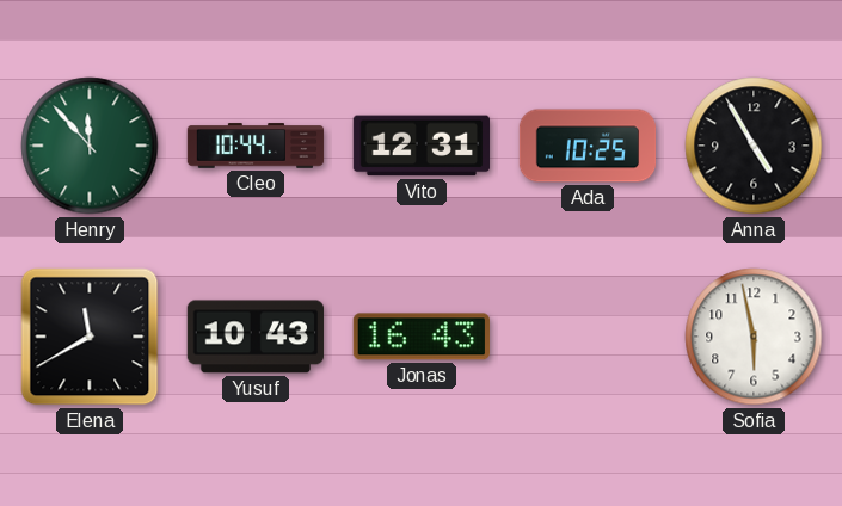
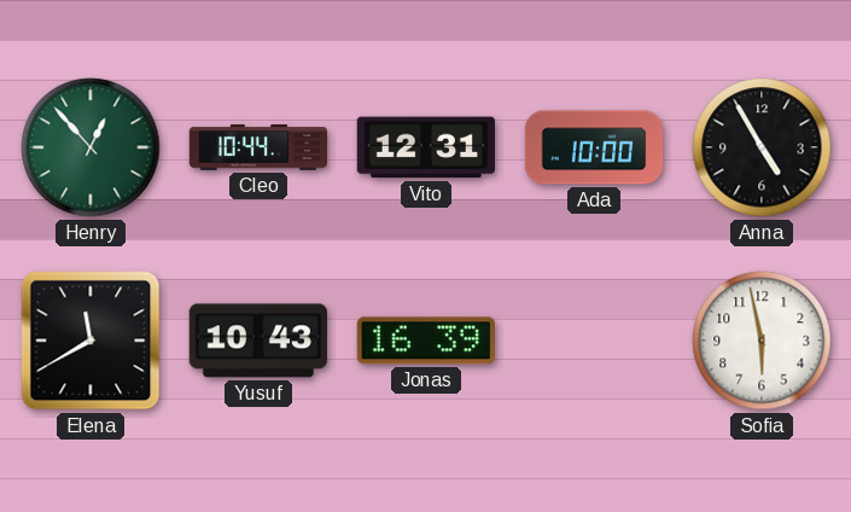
Henry: 11:53 -> 12:53
Ada: 10:25 -> 10:00
Jonas: 16:43 -> 16:39
